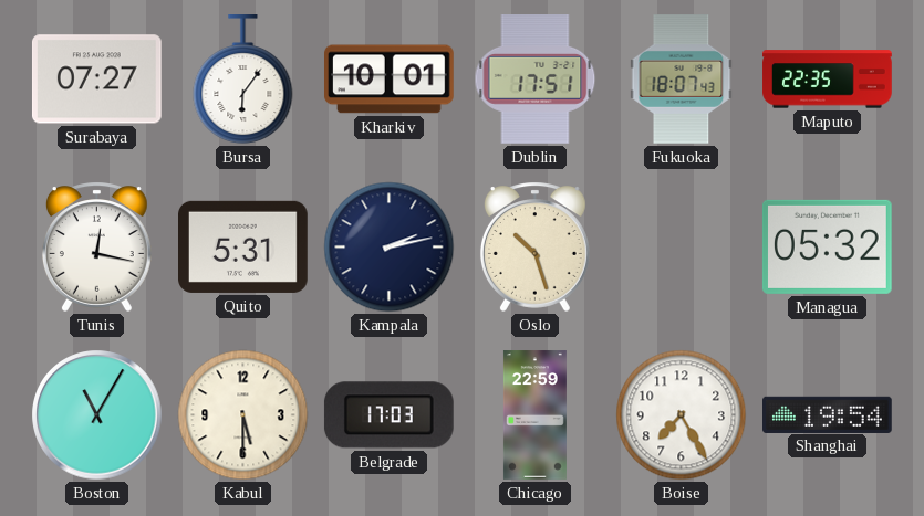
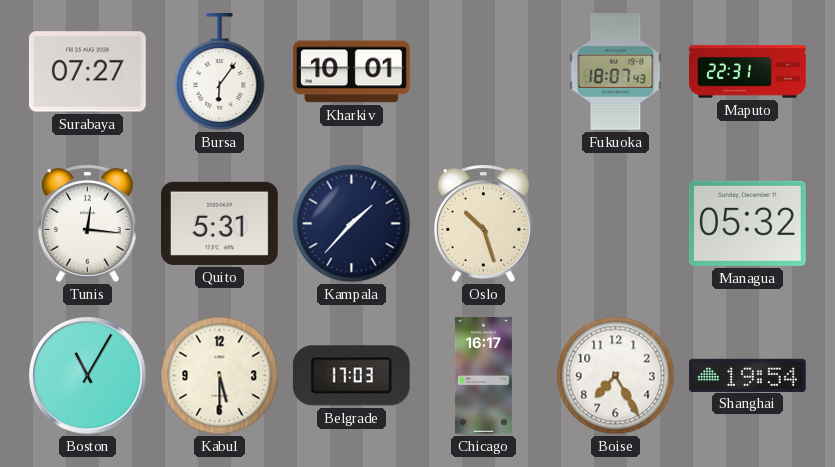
Dublin: 17:51 -> none
Maputo: 22:35 -> 22:31
Tunis: 12:17 -> 12:16
Kampala: 2:13 -> 1:37
Chicago: 22:59 -> 16:17
